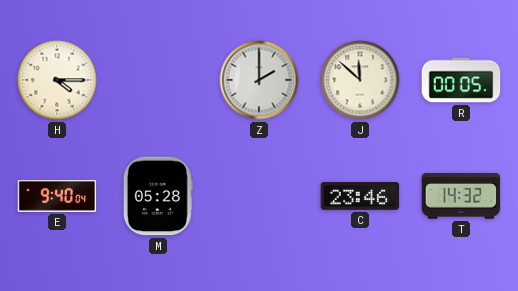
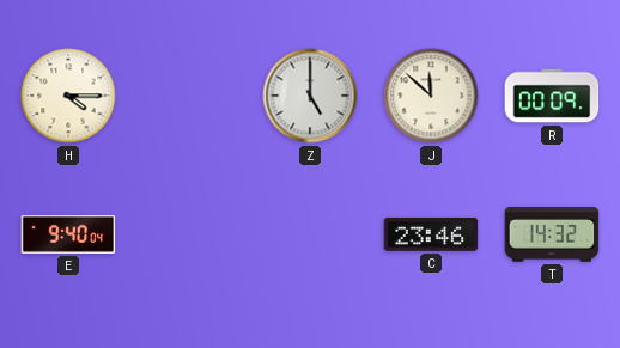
Z: 2:00 -> 5:00
R: 00:05 -> 00:09
M: 05:28 -> none
